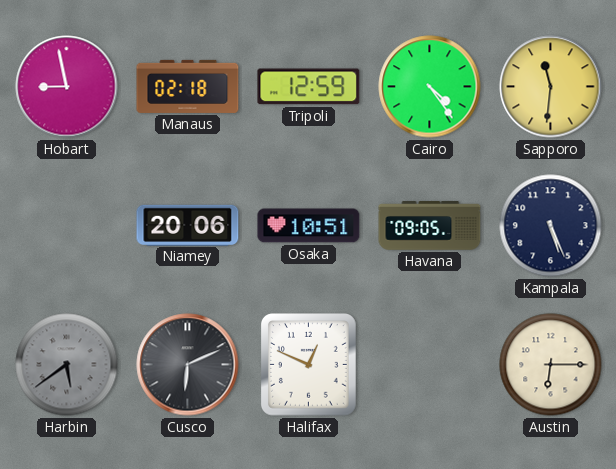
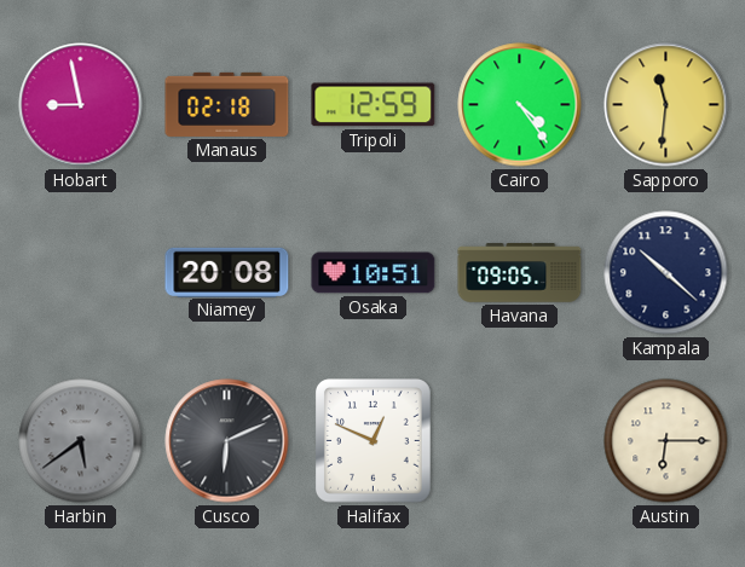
Niamey: 20:06 -> 20:08
Kampala: 5:26 -> 10:22
